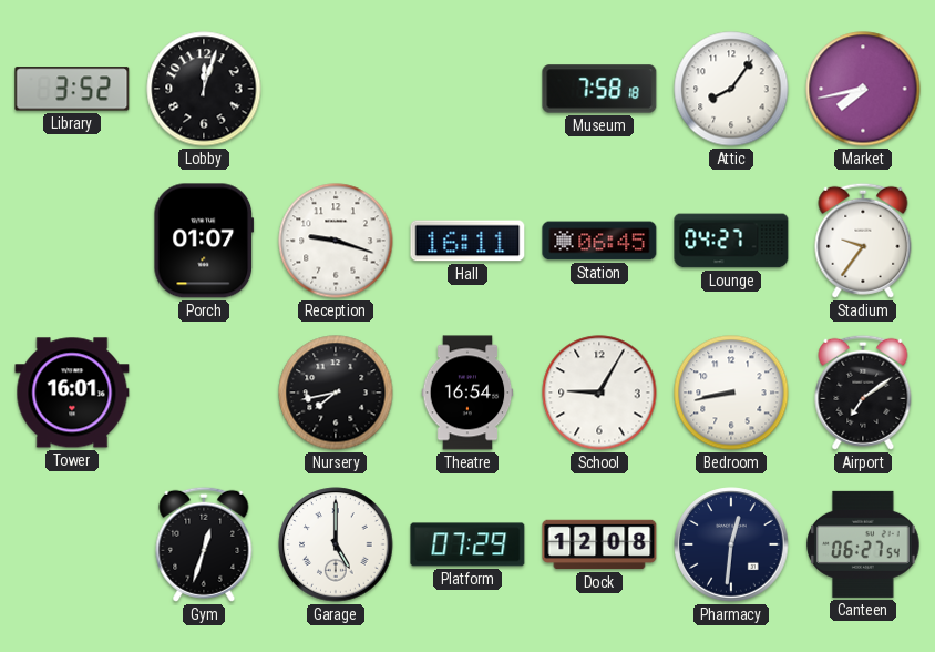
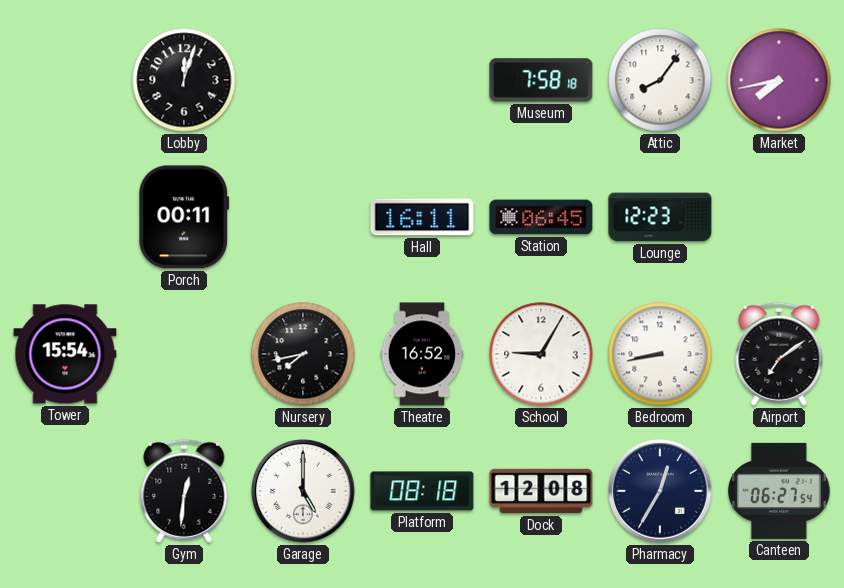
Library: 3:52 -> none
Porch: 01:07 -> 00:11
Reception: 9:18 -> none
Lounge: 04:27 -> 12:23
Stadium: 9:36 -> none
Tower: 16:01 -> 15:54
Theatre: 16:54 -> 16:52
Gym: 12:33 -> 12:31
Platform: 07:29 -> 08:18
Pharmacy: 12:31 -> 12:35
